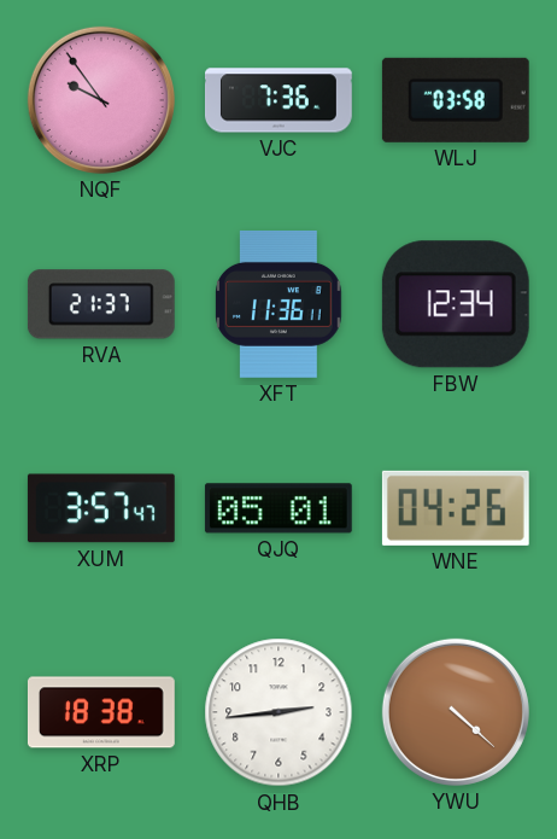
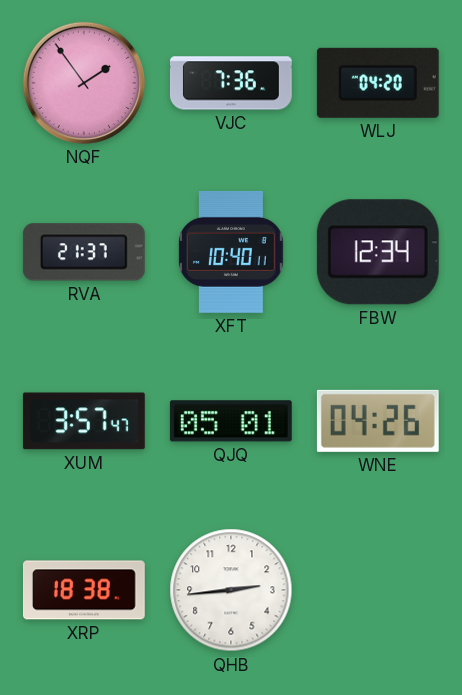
NQF: 9:54 -> 1:54
WLJ: 03:58 -> 04:20
XFT: 11:36 -> 10:40
YWU: 4:22 -> none
